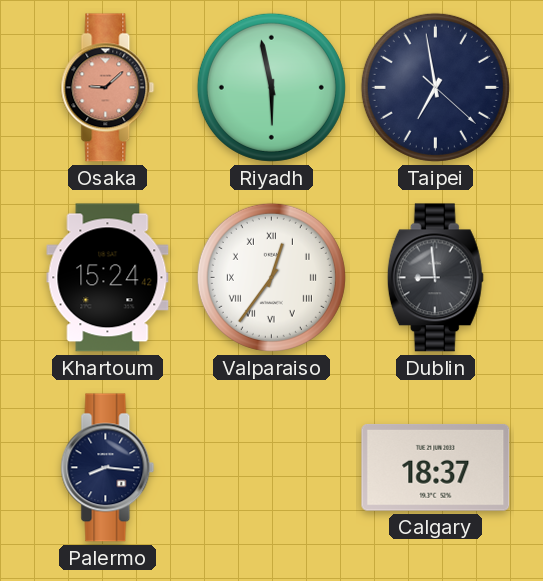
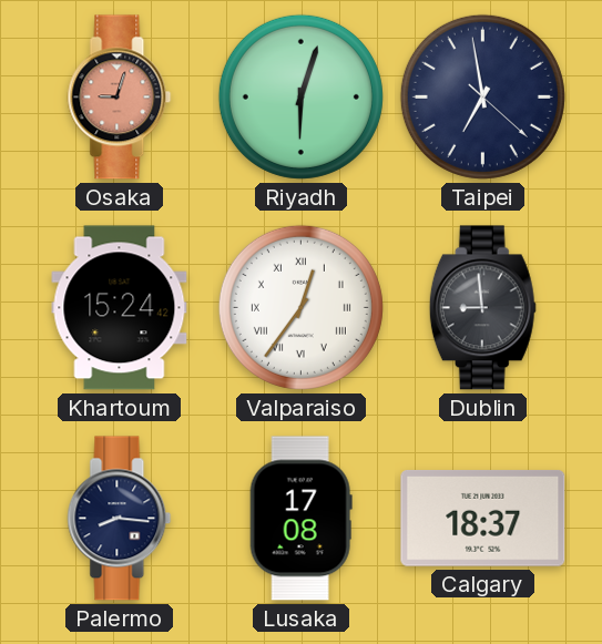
Osaka: 9:08 -> 9:03
Riyadh: 5:58 -> 6:03
Lusaka: none -> 17:08
